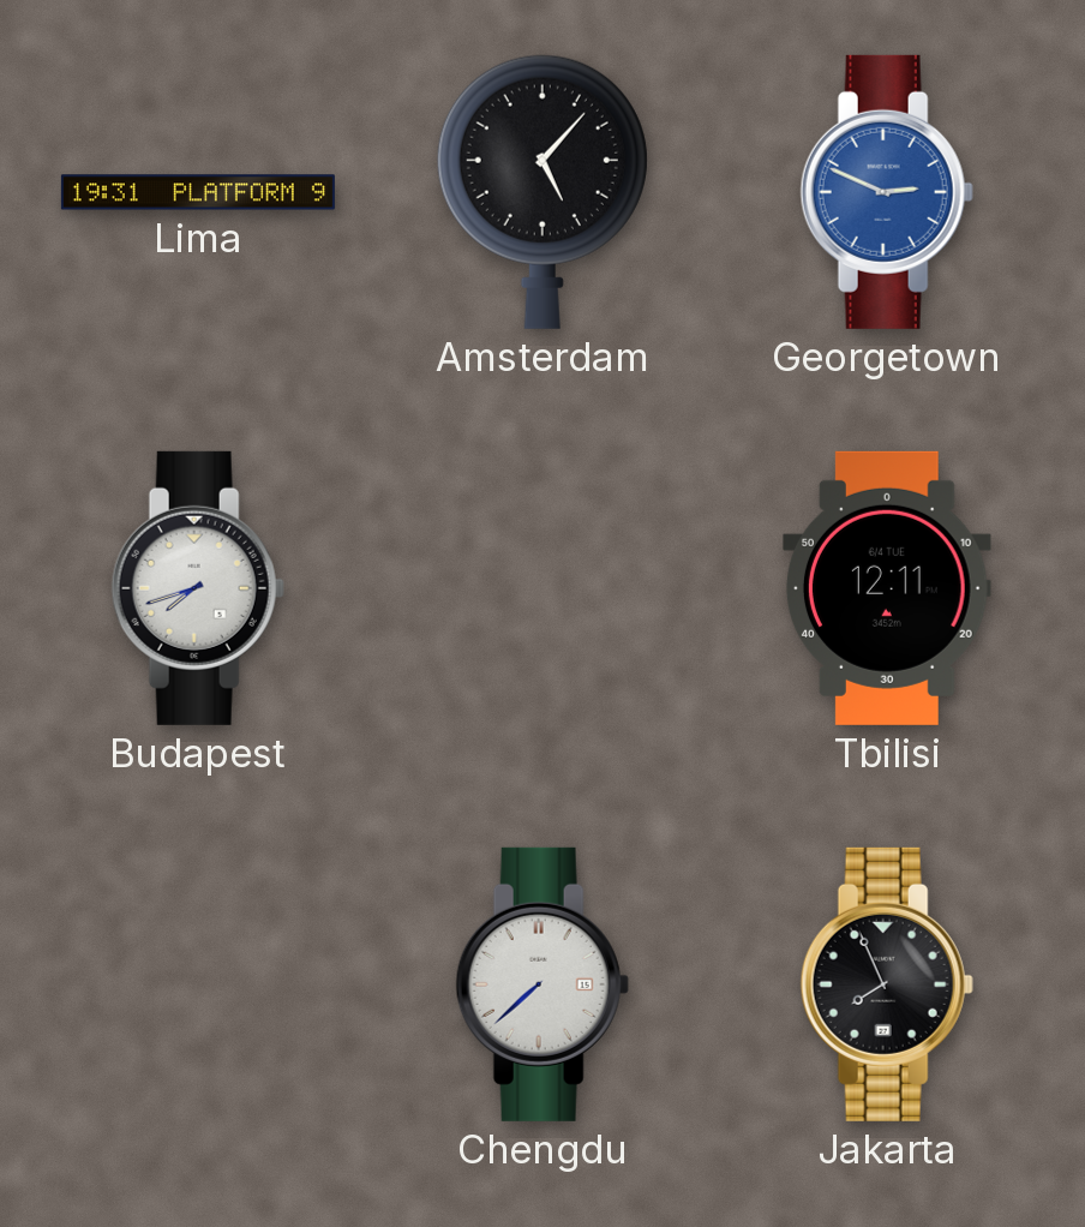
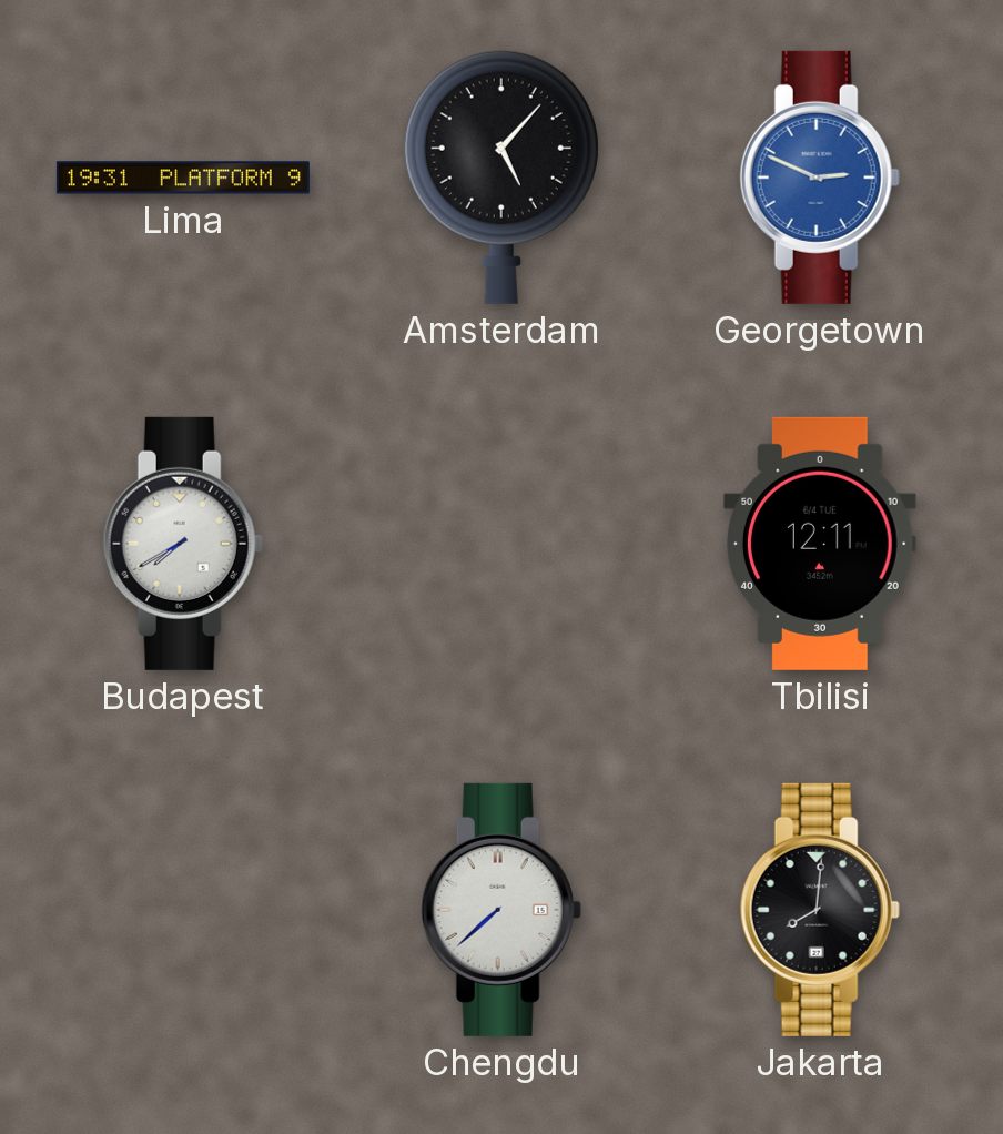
Budapest: 7:42 -> 7:40
Jakarta: 7:56 -> 8:01
